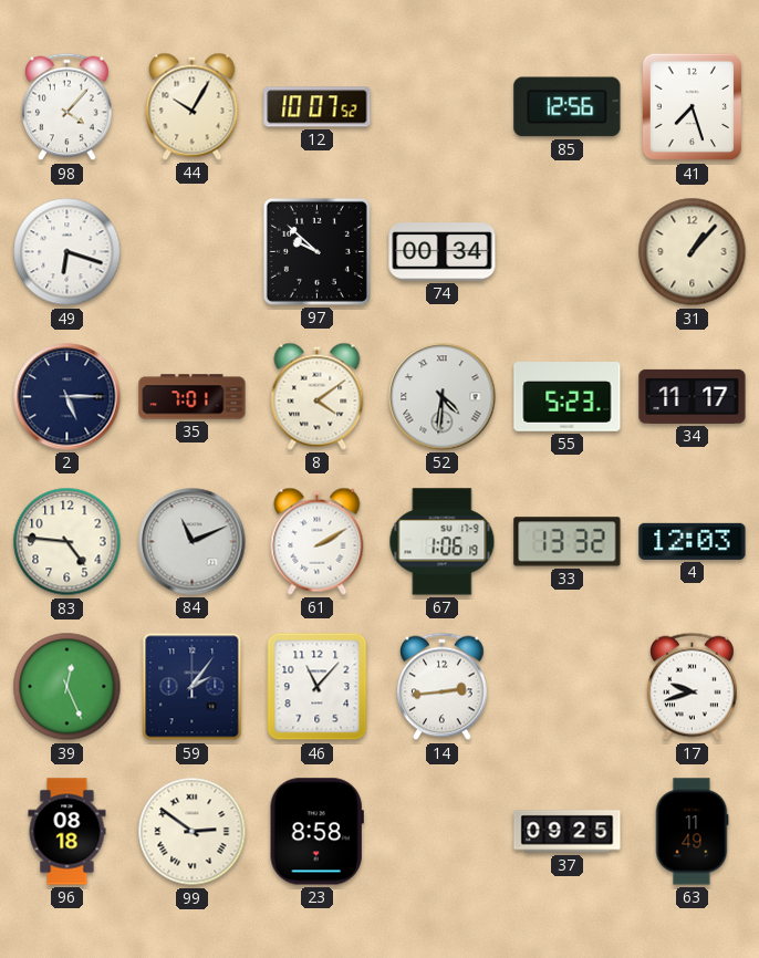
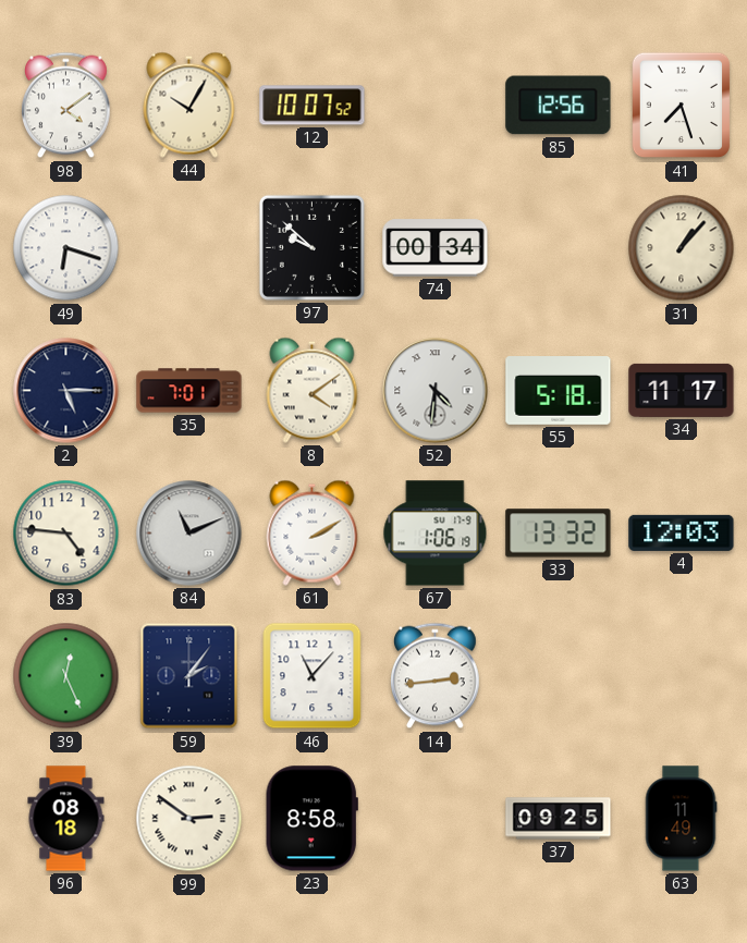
98: 4:07 -> 4:09
55: 5:23 -> 5:18
17: 9:42 -> none
